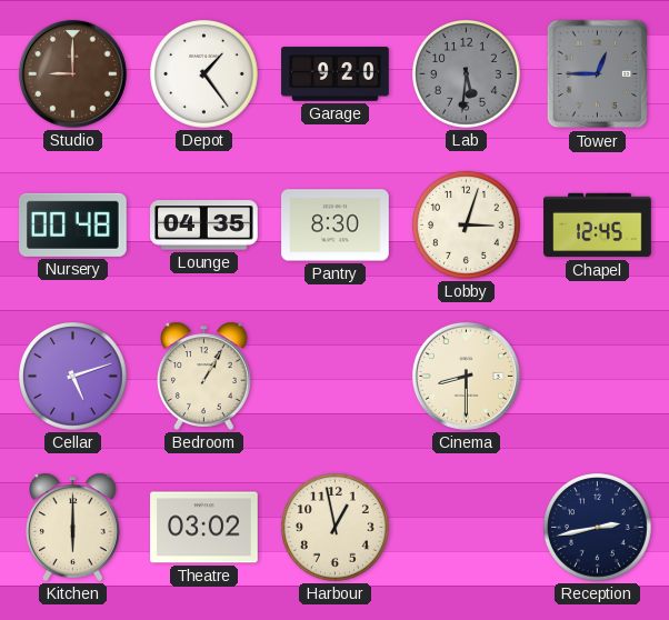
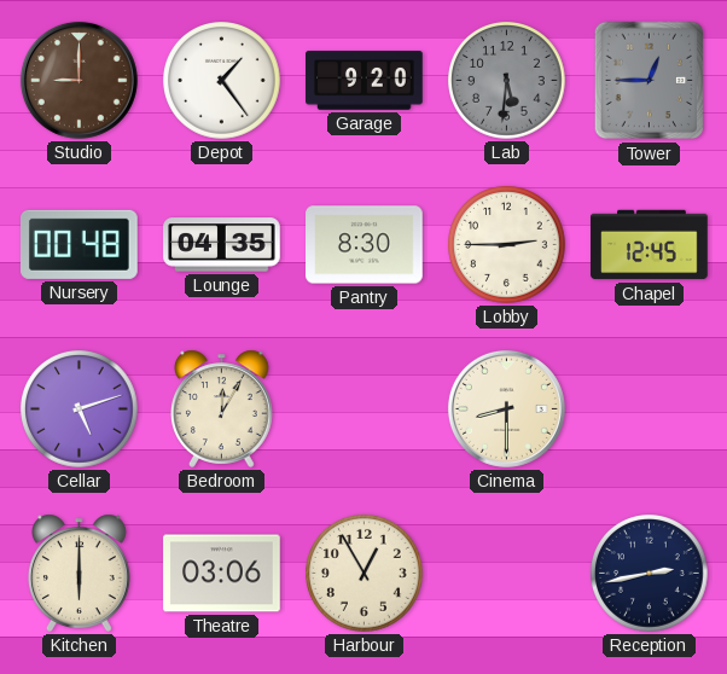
Lobby: 3:03 -> 2:45
Bedroom: 1:05 -> 12:05
Theatre: 03:02 -> 03:06
Harbour: 12:58 -> 12:55
